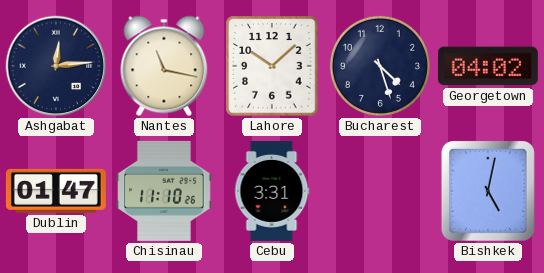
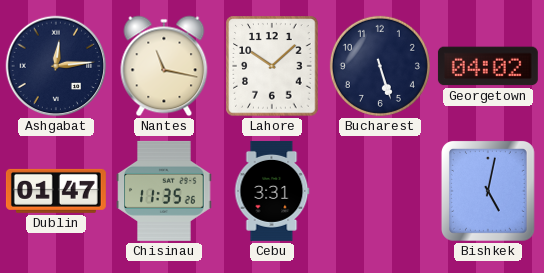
Bucharest: 4:27 -> 5:27
Chisinau: 11:10 -> 11:35
